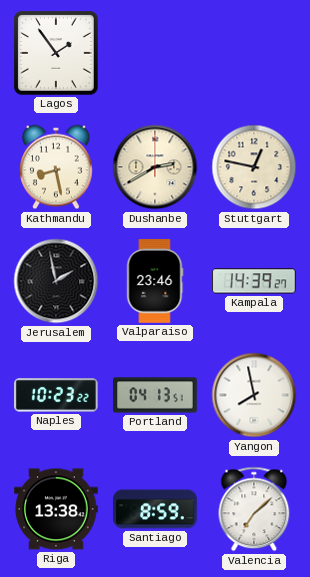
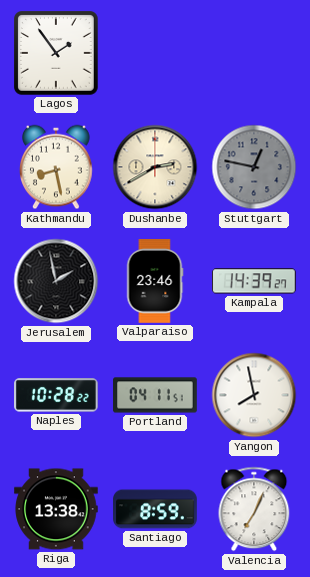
Stuttgart dial: cream -> grey
Naples: 10:23 -> 10:28
Portland: 04:13 -> 04:11
Valencia: 7:08 -> 7:04
